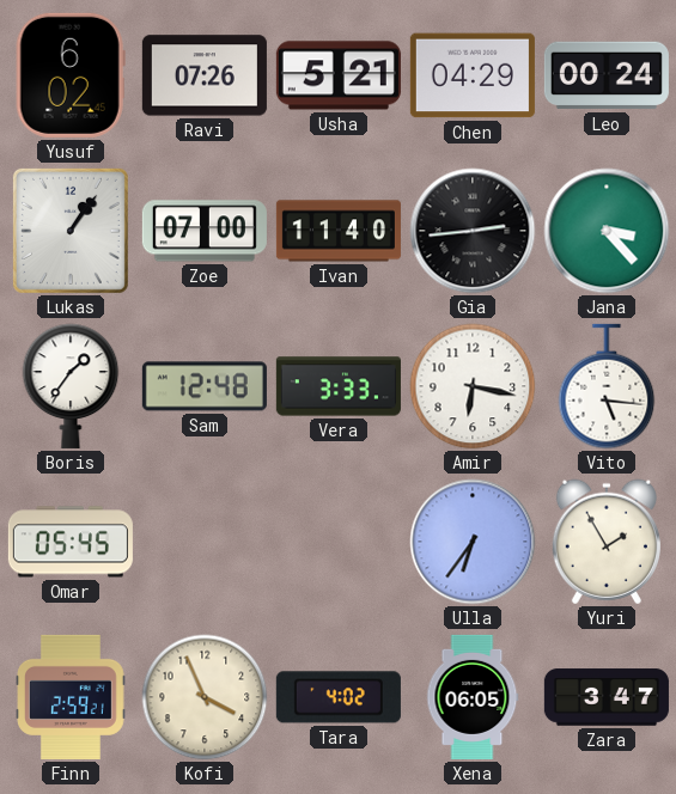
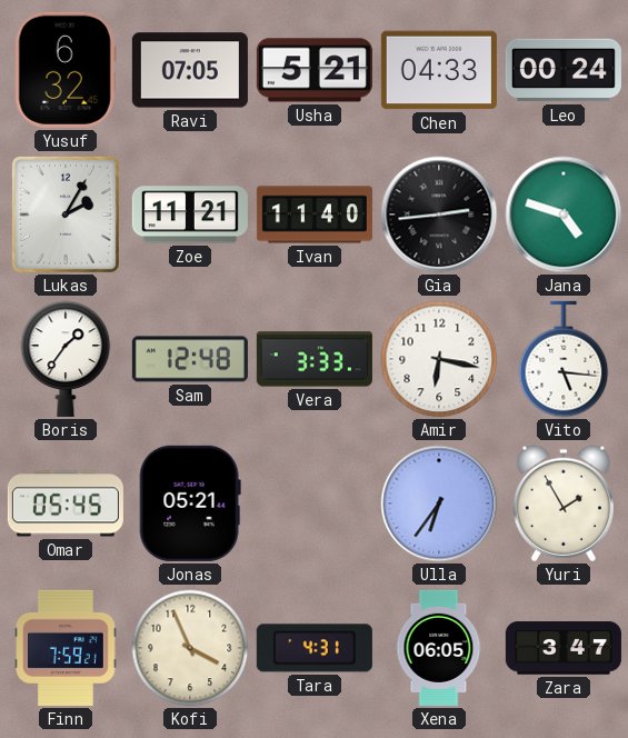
Yusuf: 6:02 -> 6:32
Ravi: 07:26 -> 07:05
Chen: 04:29 -> 04:33
Lukas: 1:06 -> 2:05
Zoe: 07:00 -> 11:21
Jana: 3:23 -> 4:48
Jonas: none -> 05:21
Finn: 2:59 -> 7:59
Tara: 4:02 -> 4:31
